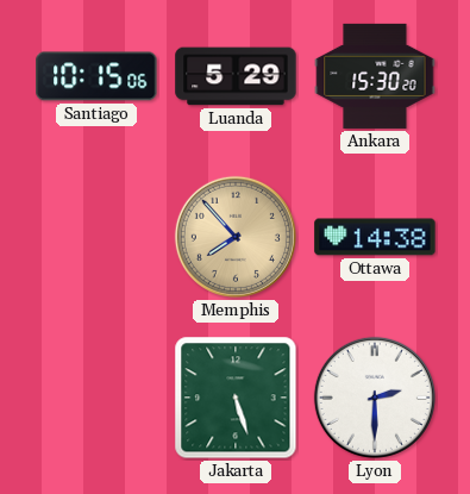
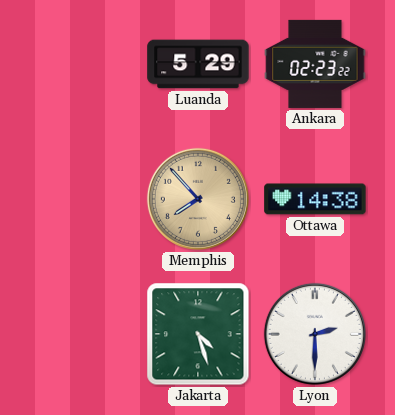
Santiago: 10:15 -> none
Ankara: 15:30 -> 02:23
Jakarta: 5:27 -> 4:27
